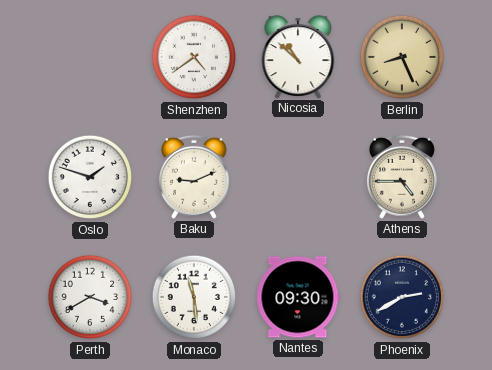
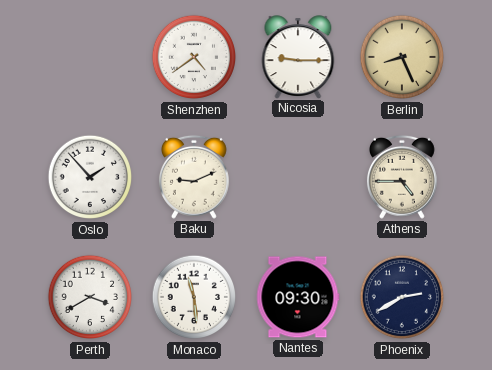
Nicosia: 10:52 -> 9:15
Oslo: 1:48 -> 1:53
